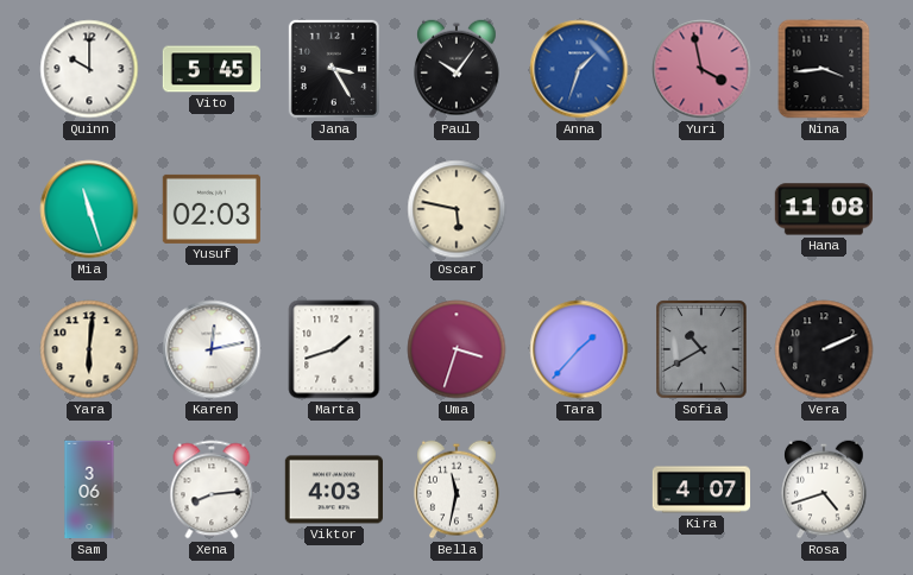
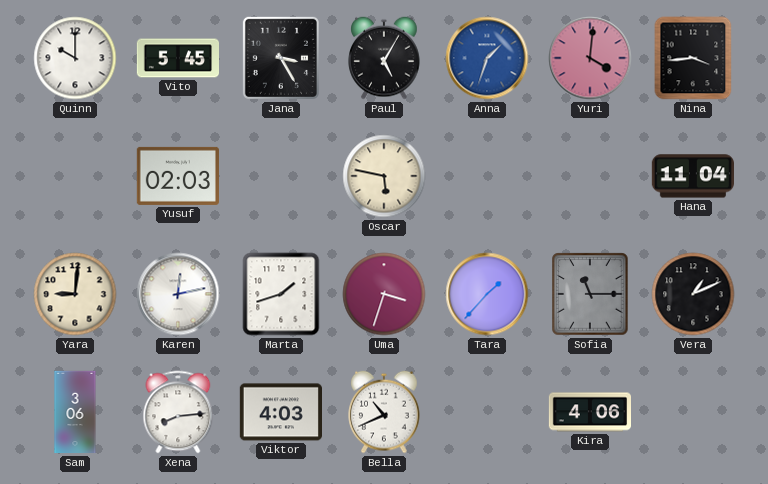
Paul: 10:06 -> 5:05
Yuri: 3:58 -> 4:01
Mia: 11:27 -> none
Hana: 11:08 -> 11:04
Yara: 6:01 -> 9:01
Sofia: 10:40 -> 11:15
Vera: 2:11 -> 1:11
Bella: 11:32 -> 10:41
Kira: 4:07 -> 4:06
Rosa: 4:42 -> none
